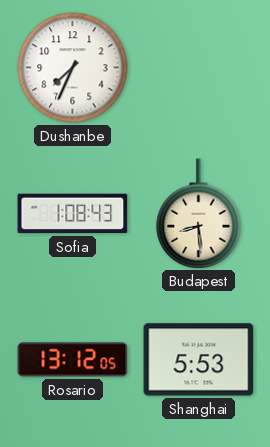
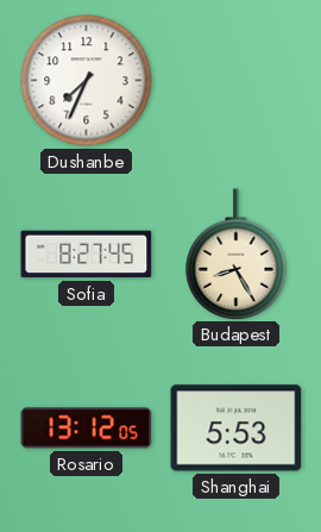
Sofia: 1:08 -> 8:27
Budapest: 8:29 -> 8:25
